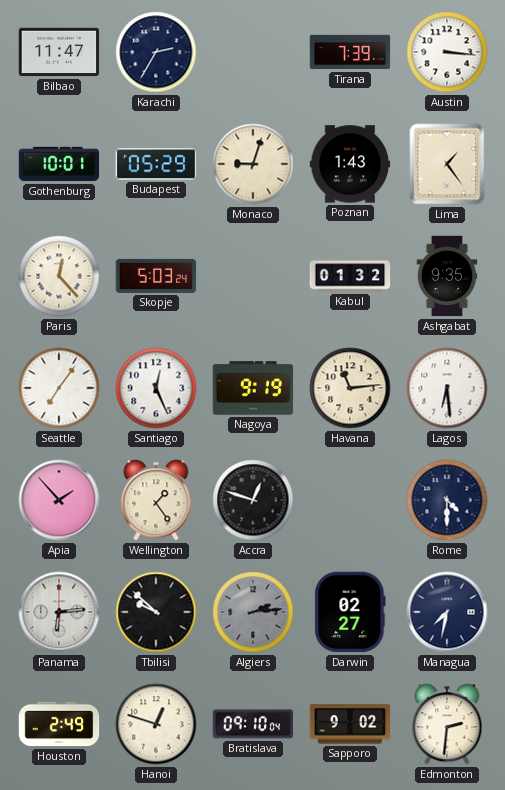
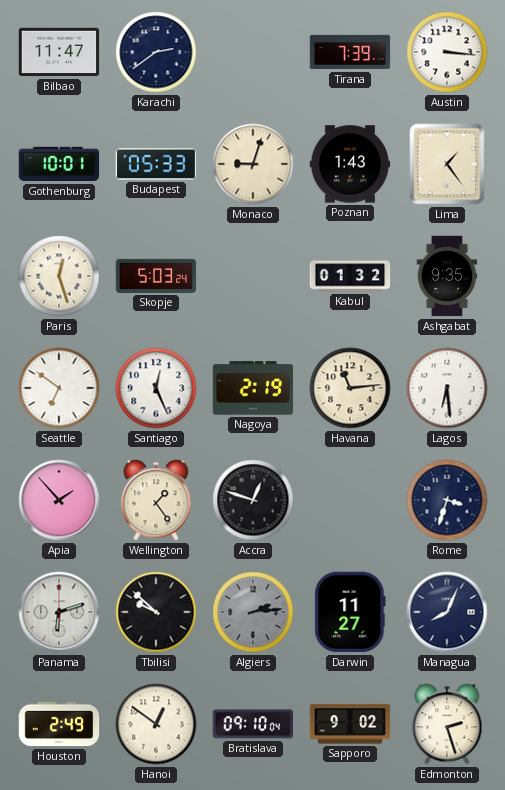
Karachi: 2:35 -> 2:39
Budapest: 05:29 -> 05:33
Paris: 12:23 -> 12:27
Seattle: 7:06 -> 6:51
Nagoya: 9:19 -> 2:19
Rome: 4:30 -> 3:33
Panama: 6:14 -> 6:12
Darwin: 02:27 -> 11:27
Managua: 7:32 -> 8:04
Hanoi: 12:48 -> 12:51
Edmonton: 2:31 -> 2:27
